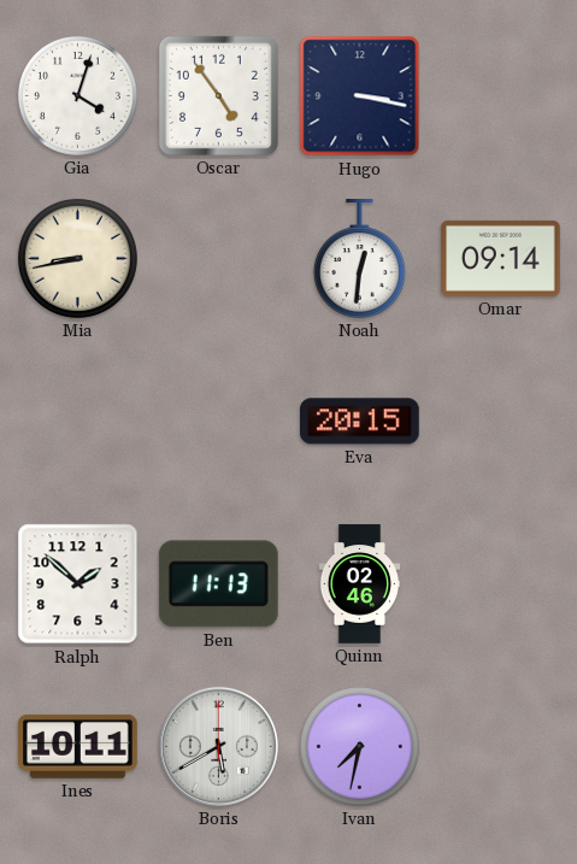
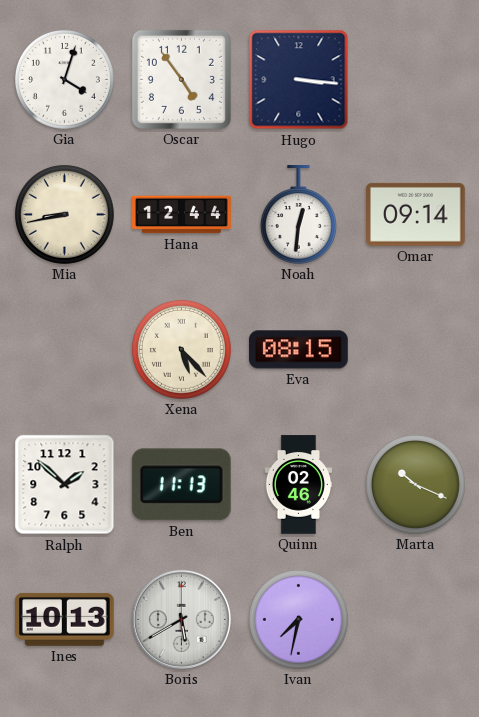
Hugo: 3:17 -> 3:16
Hana: none -> 12:44
Xena: none -> 5:23
Eva: 20:15 -> 08:15
Marta: none -> 10:19
Ines: 10:11 -> 10:13
